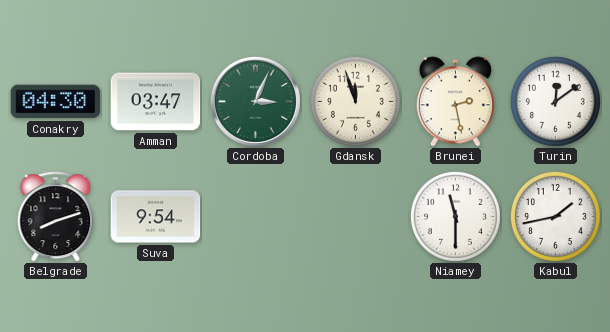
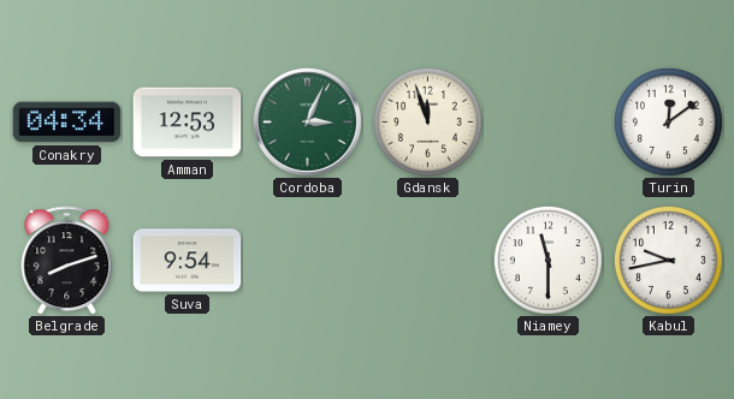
Conakry: 04:30 -> 04:34
Amman: 03:47 -> 12:53
Brunei: 2:28 -> none
Kabul: 1:43 -> 9:43
